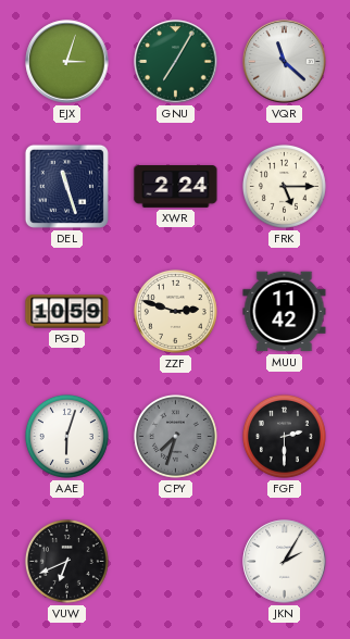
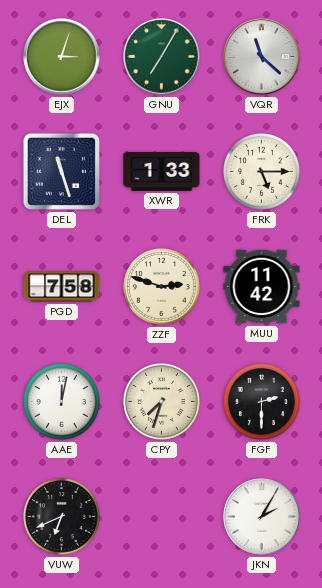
XWR: 2:24 -> 1:33
PGD: 10:59 -> 7:58
AAE: 6:03 -> 12:02
CPY dial: grey -> cream
